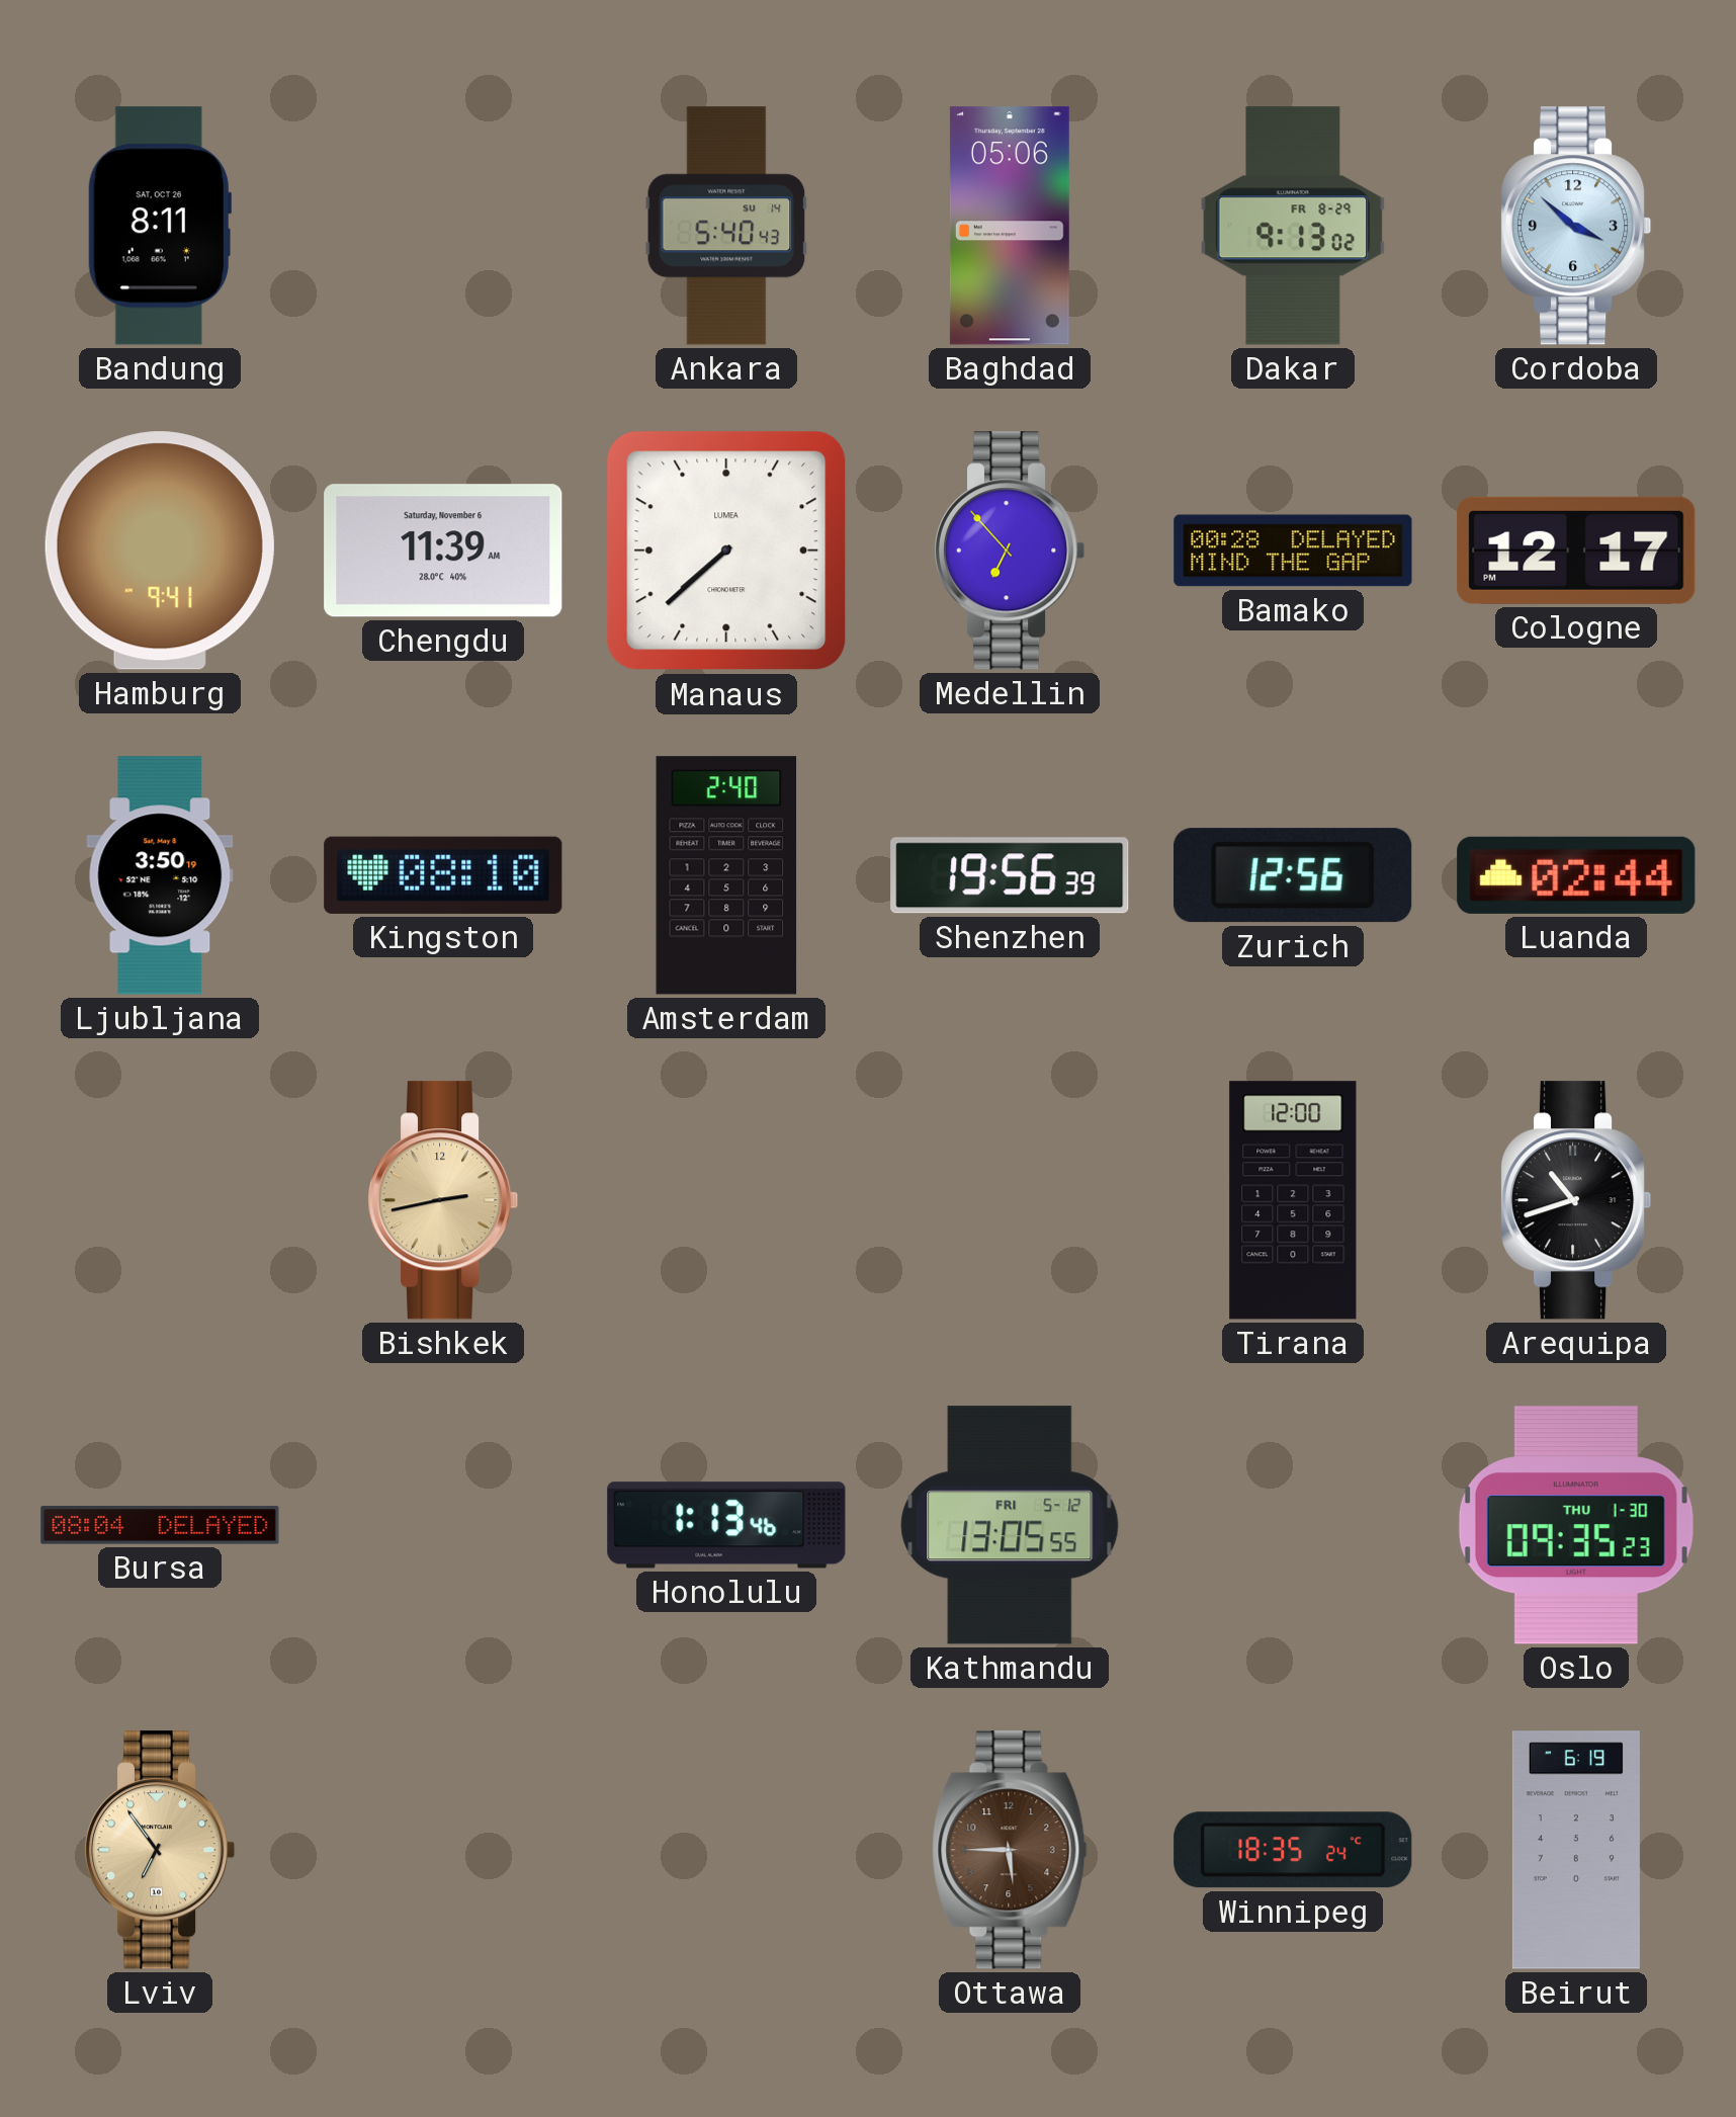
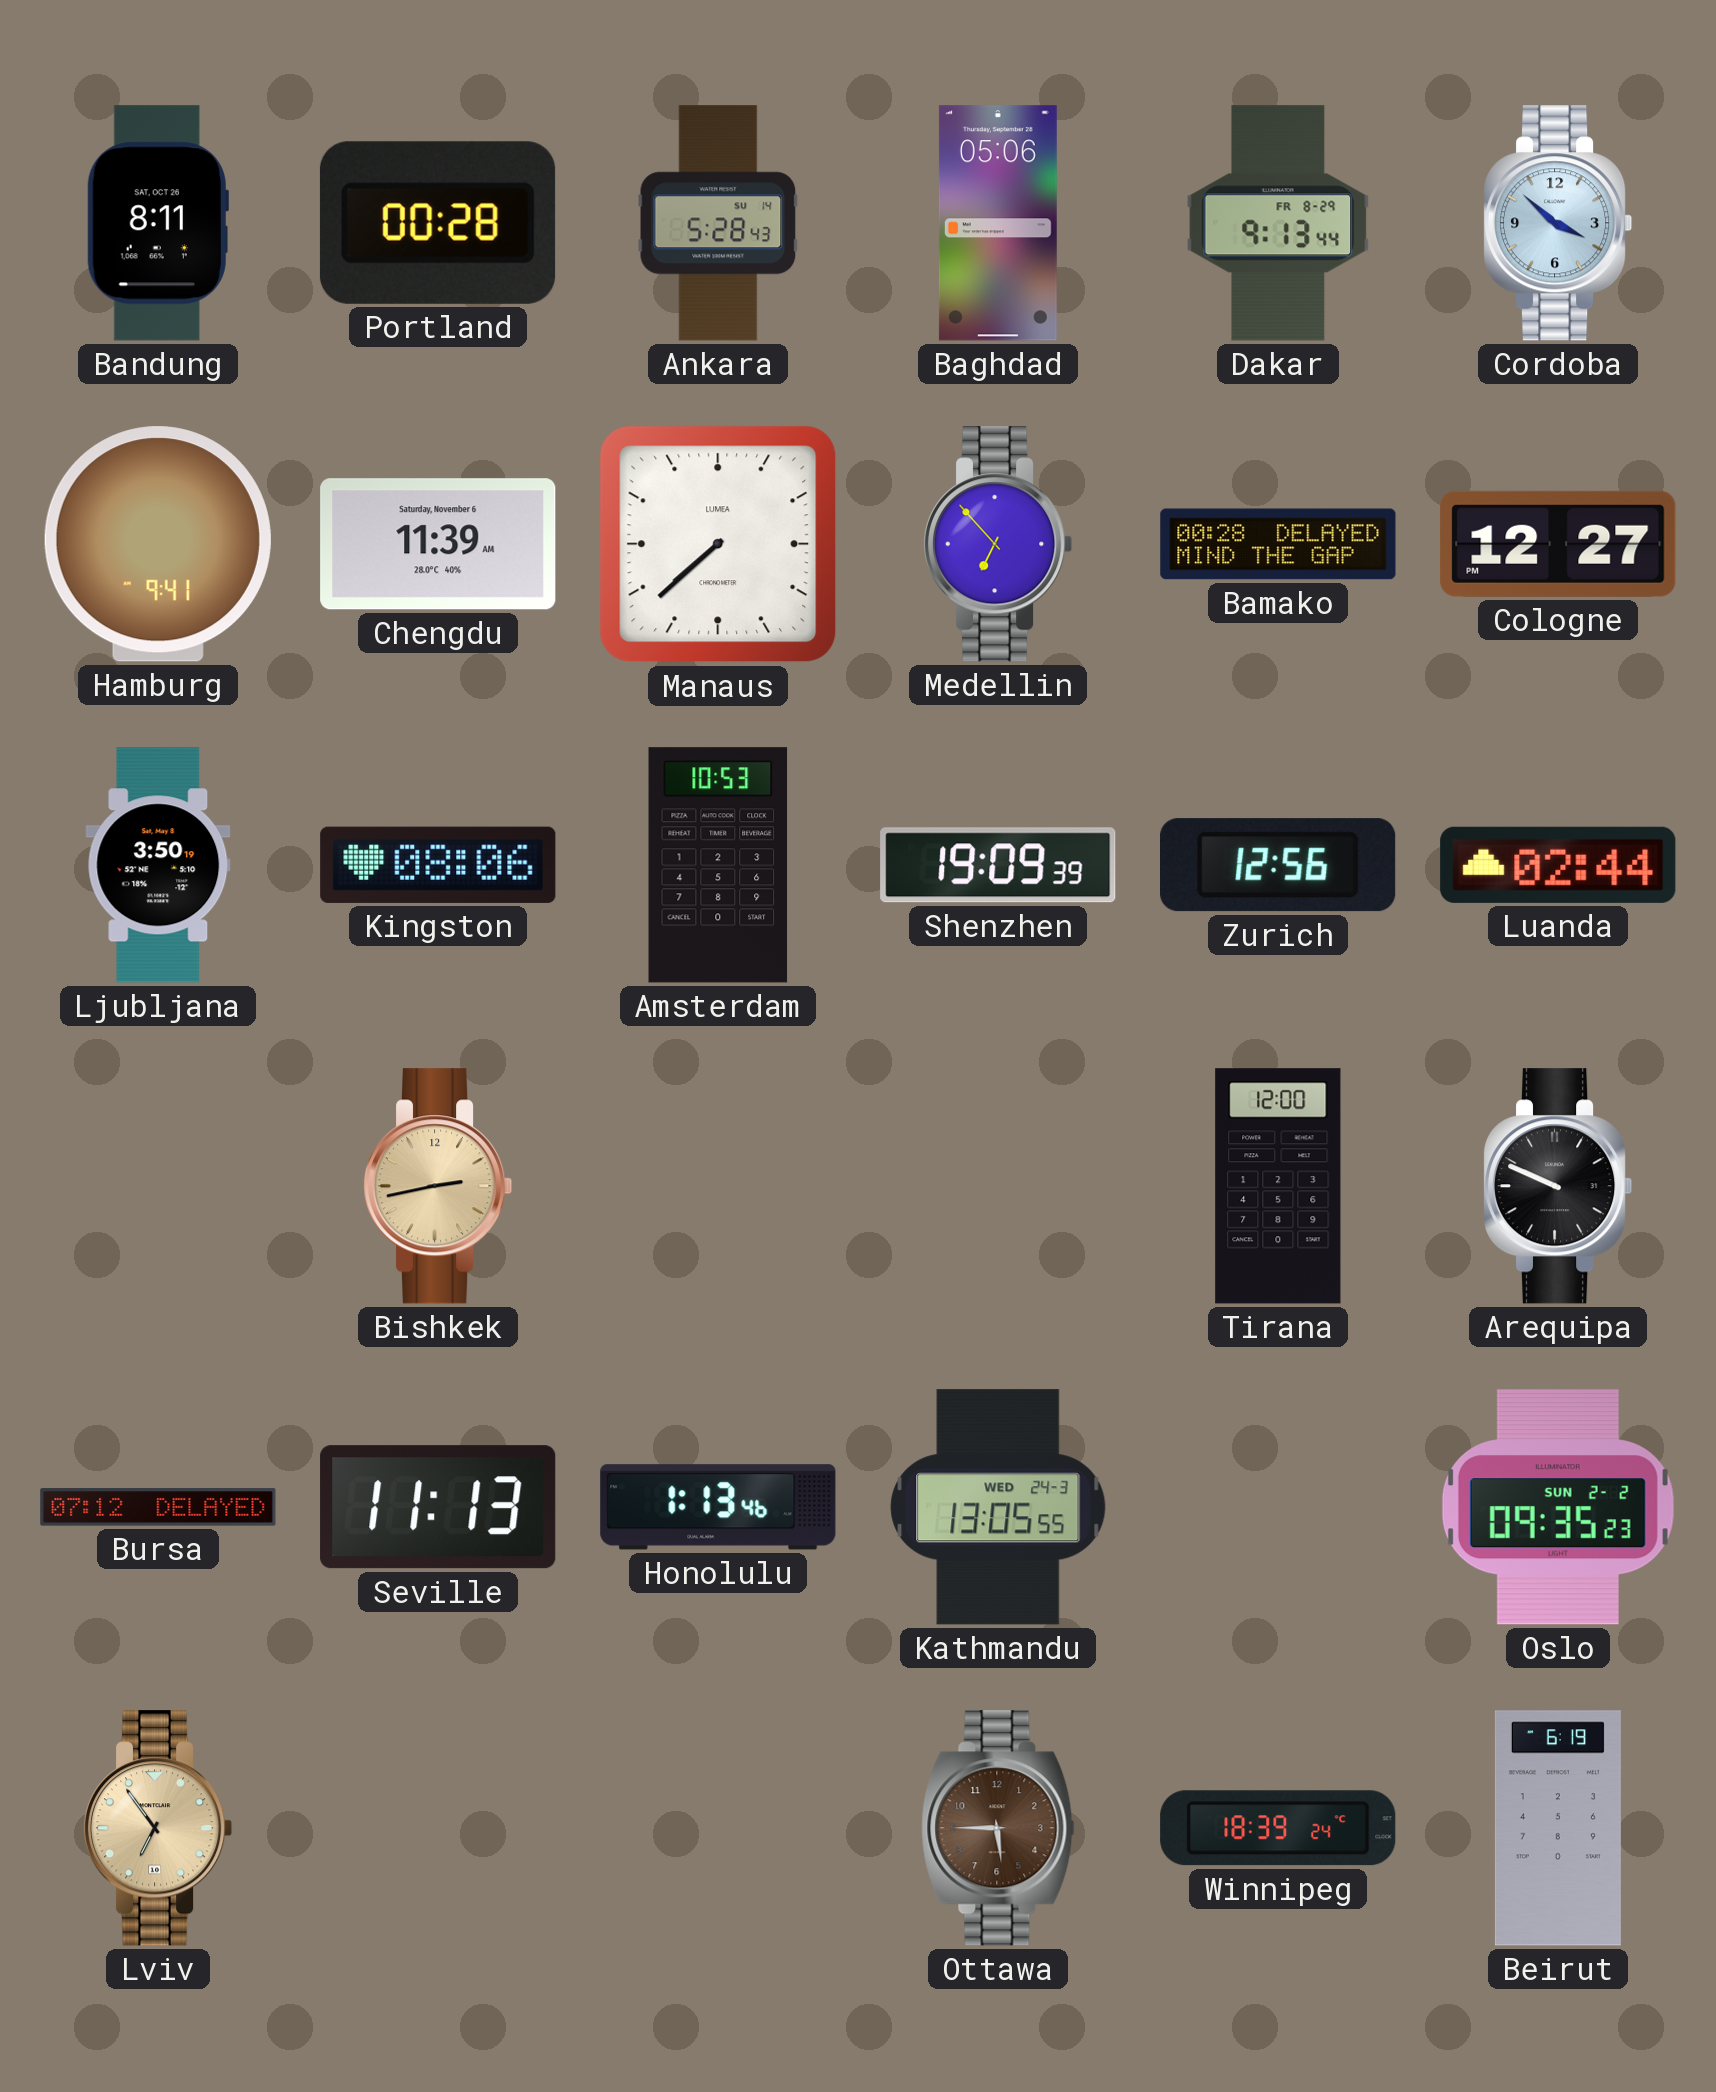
Portland: none -> 00:28
Ankara: 5:40 -> 5:28
Dakar: 9:13:02 -> 9:13:44
Cologne: 12:17 -> 12:27
Kingston: 08:10 -> 08:06
Amsterdam: 2:40 -> 10:53
Shenzhen: 19:56 -> 19:09
Arequipa: 10:42 -> 9:49
Bursa: 08:04 -> 07:12
Seville: none -> 11:13
Kathmandu date: FRI 5-12 -> WED 24-3
Oslo date: THU 1-30 -> SUN 2-2
Winnipeg: 18:35 -> 18:39
